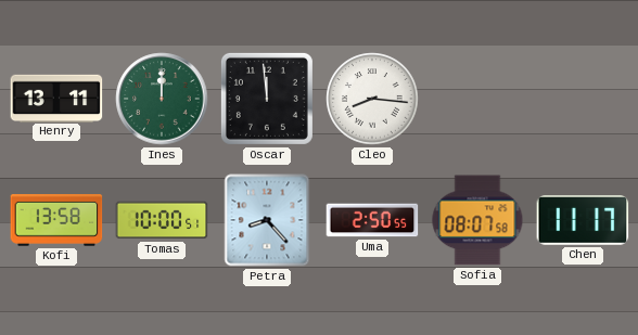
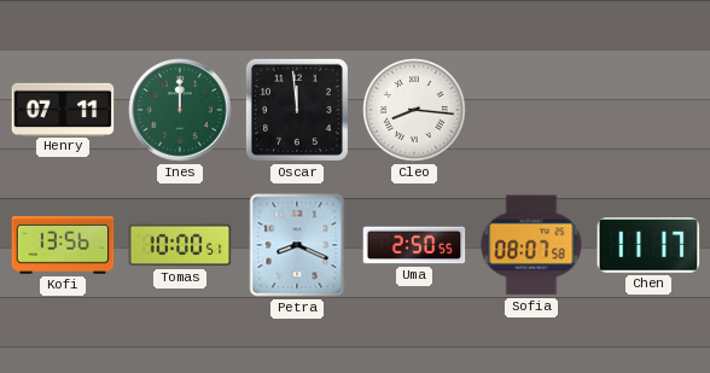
Henry: 13:11 -> 07:11
Kofi: 13:58 -> 13:56
Petra: 8:23 -> 8:19
